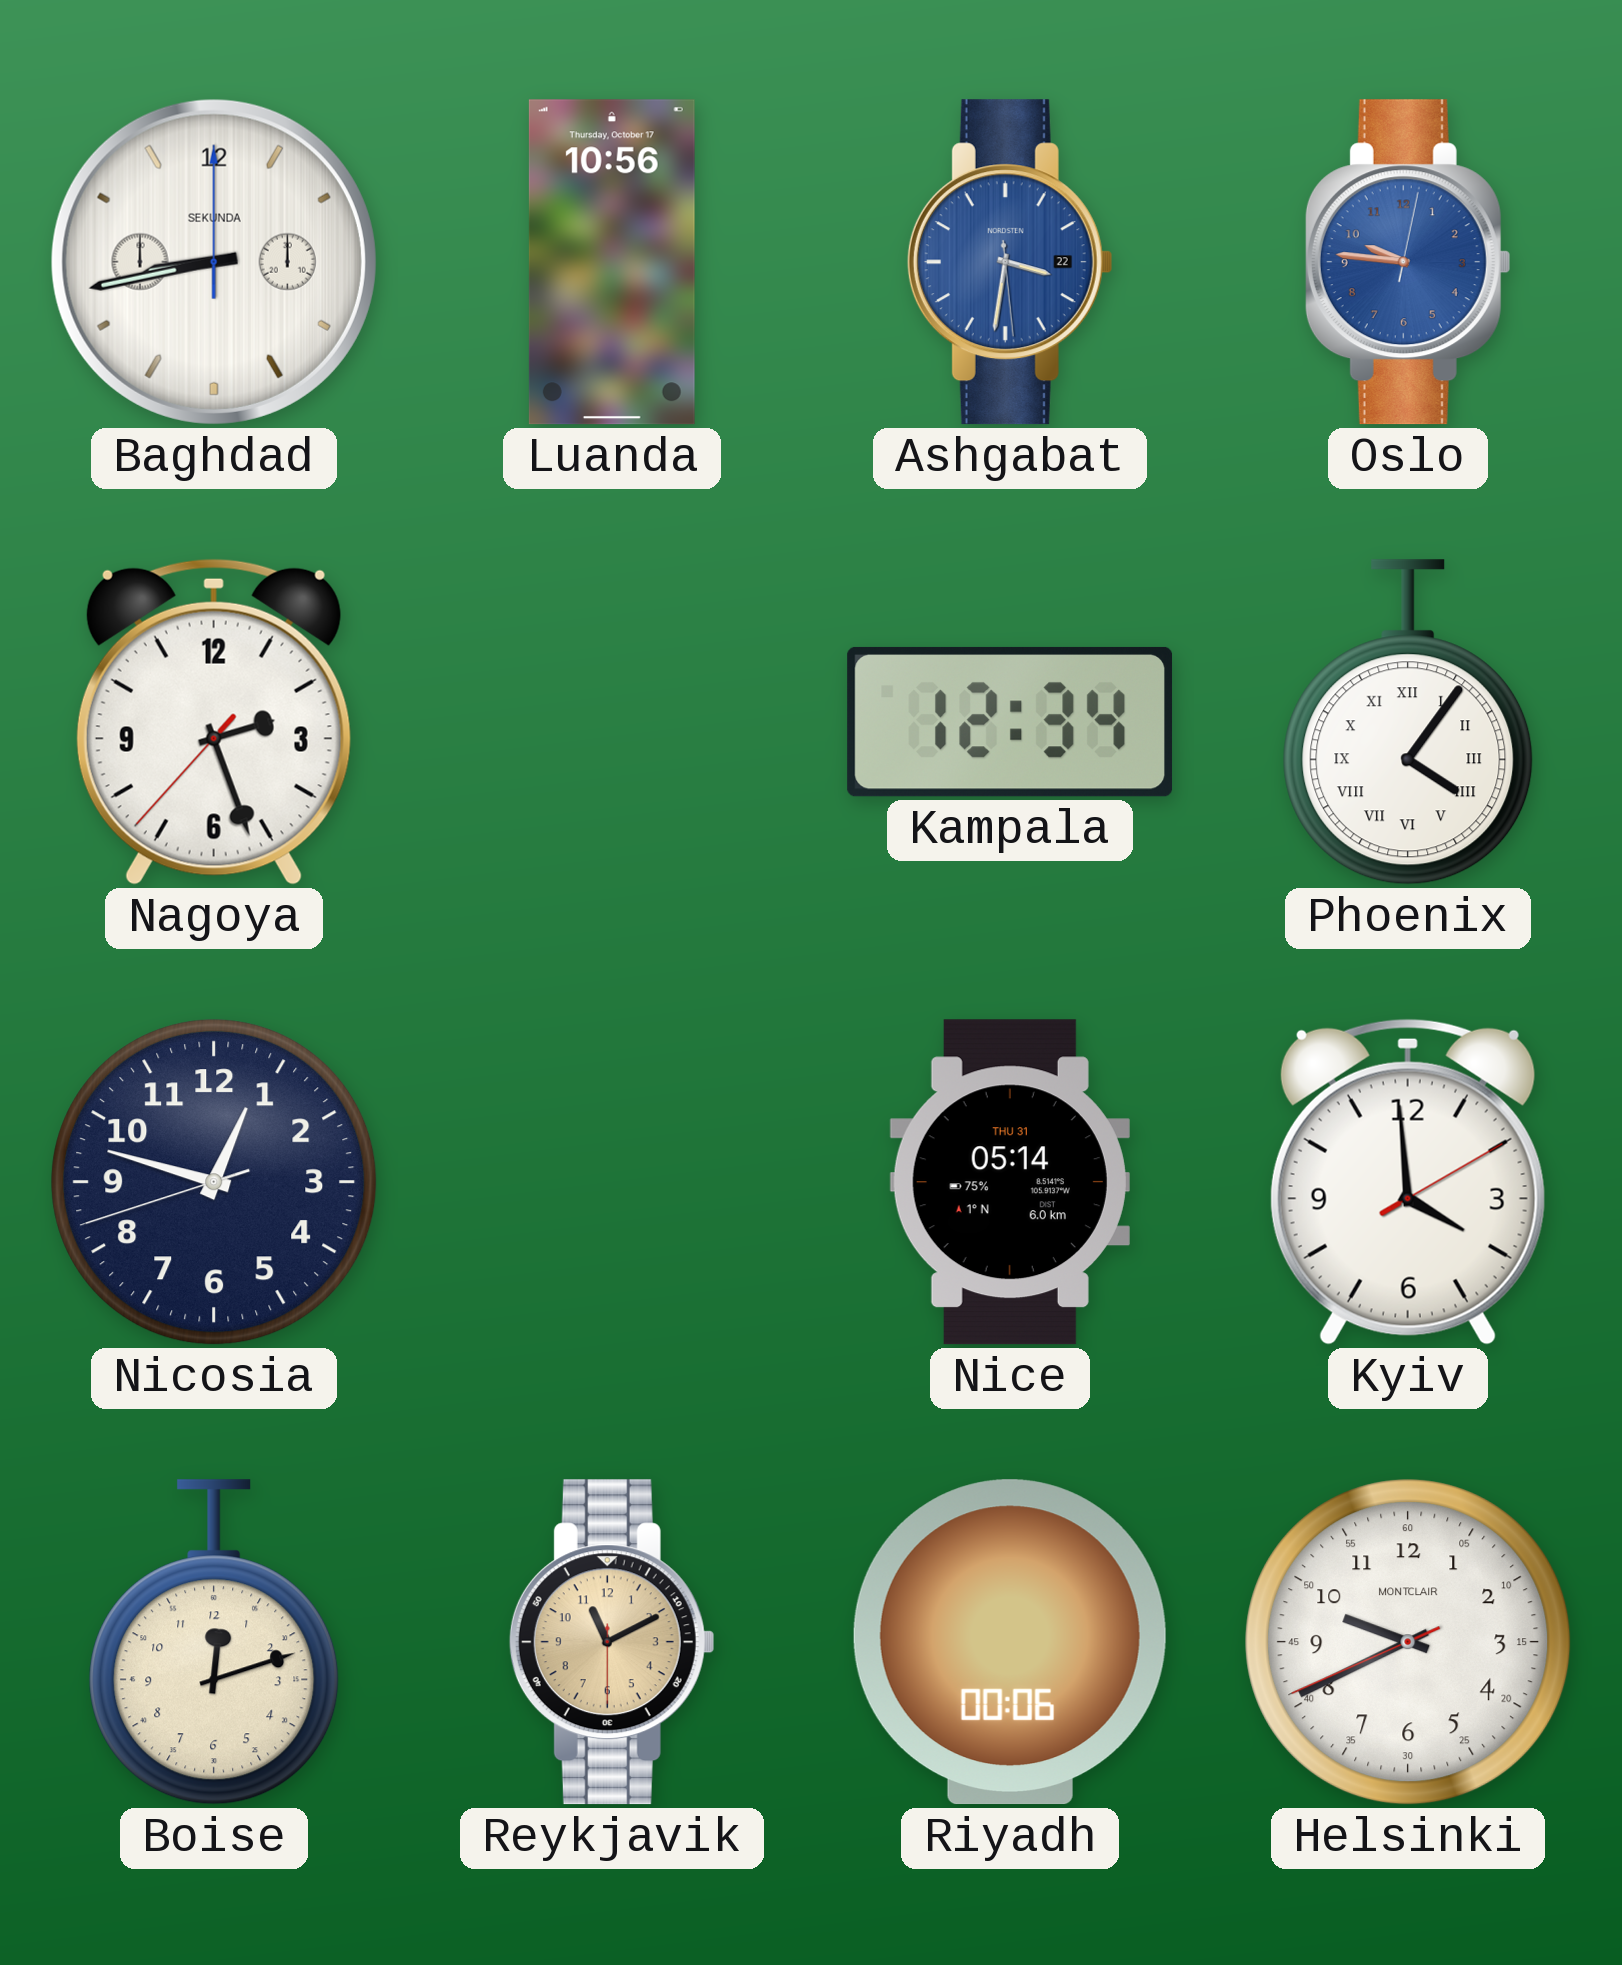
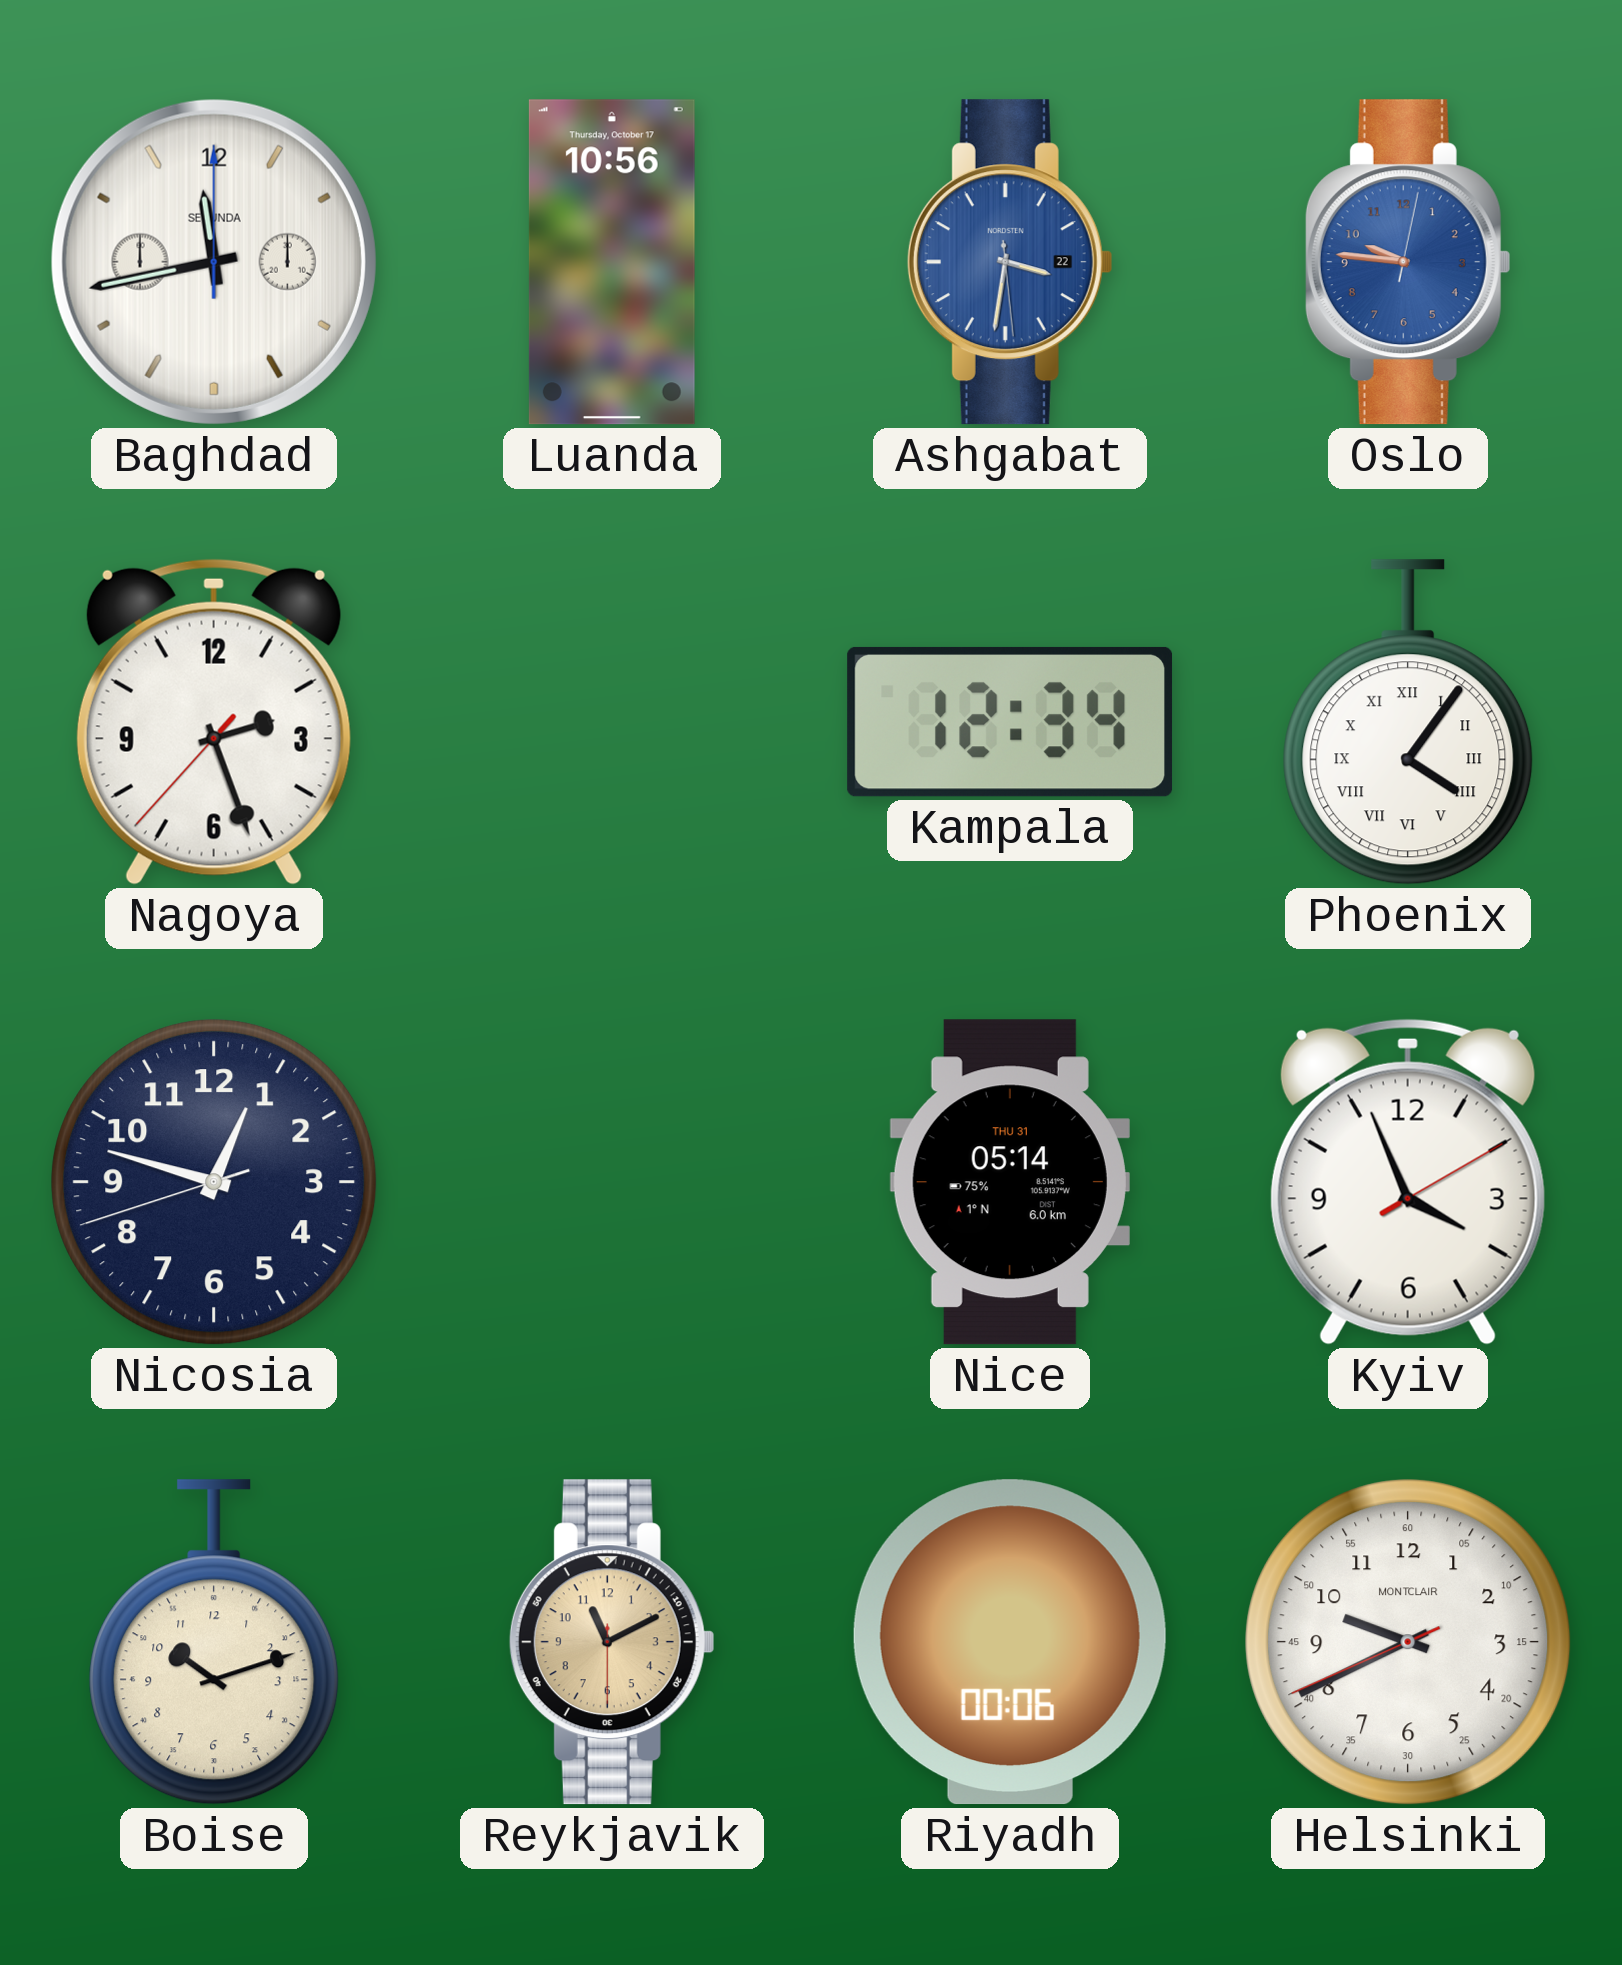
Baghdad: 8:43 -> 11:43
Kyiv: 3:59 -> 3:56
Boise: 12:12 -> 10:12
